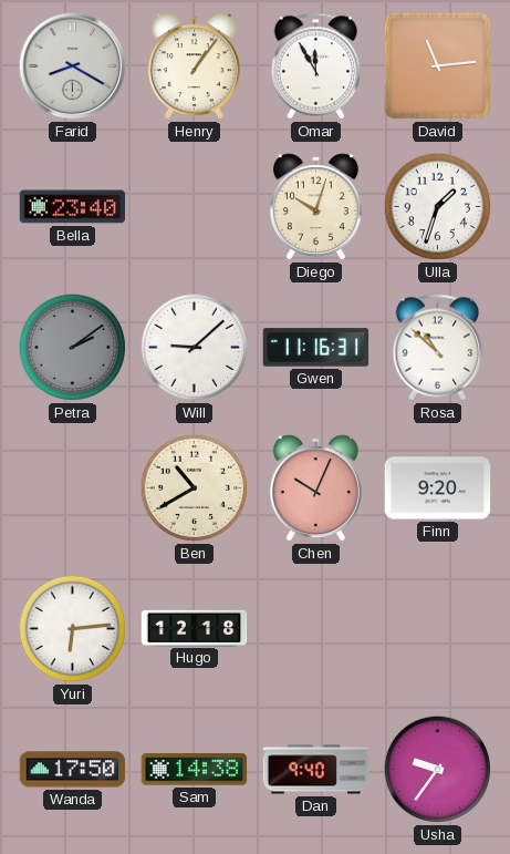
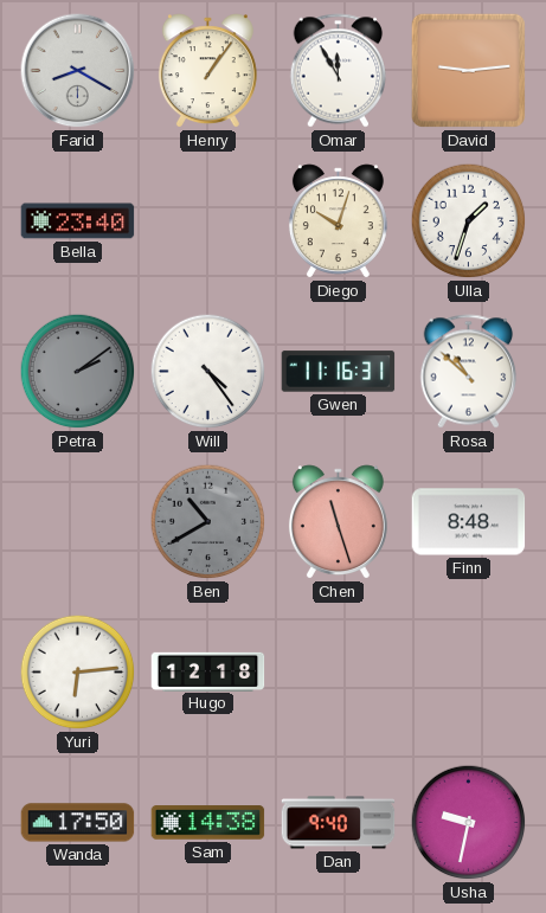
David: 11:14 -> 9:14
Will: 9:08 -> 4:24
Ben dial: cream -> grey
Chen: 10:04 -> 11:27
Finn: 9:20 -> 8:48
Usha: 9:36 -> 9:32
